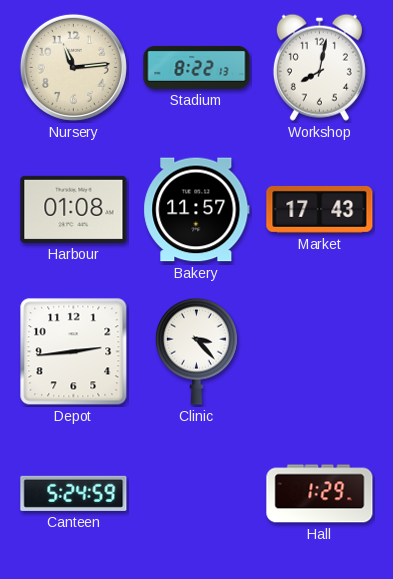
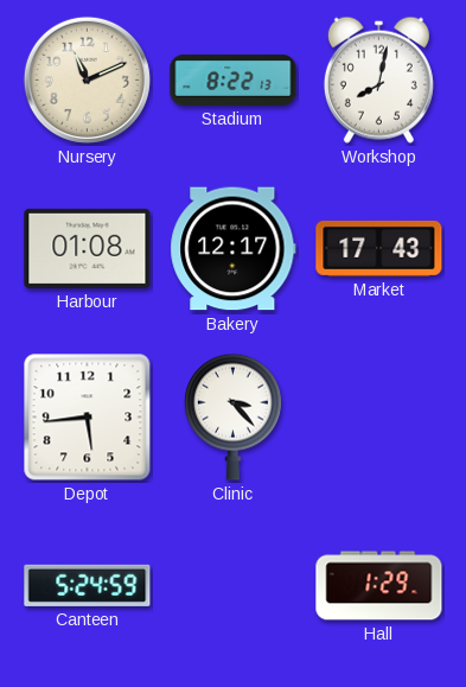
Nursery: 11:14 -> 11:11
Bakery: 11:57 -> 12:17
Depot: 2:44 -> 5:44
